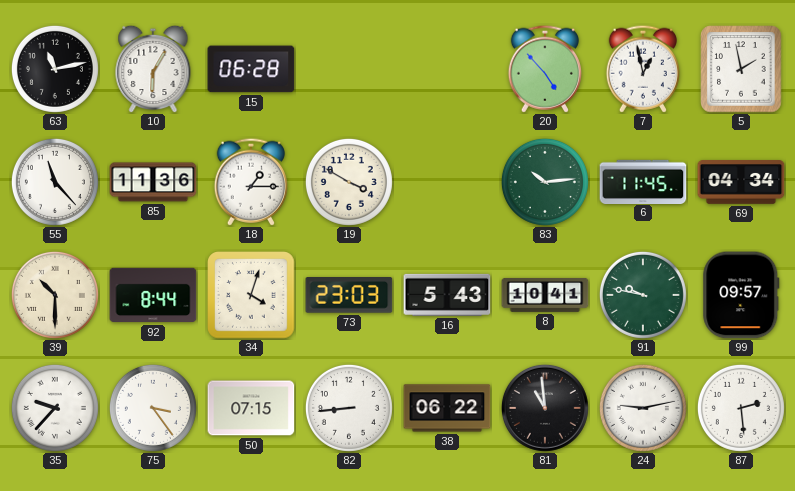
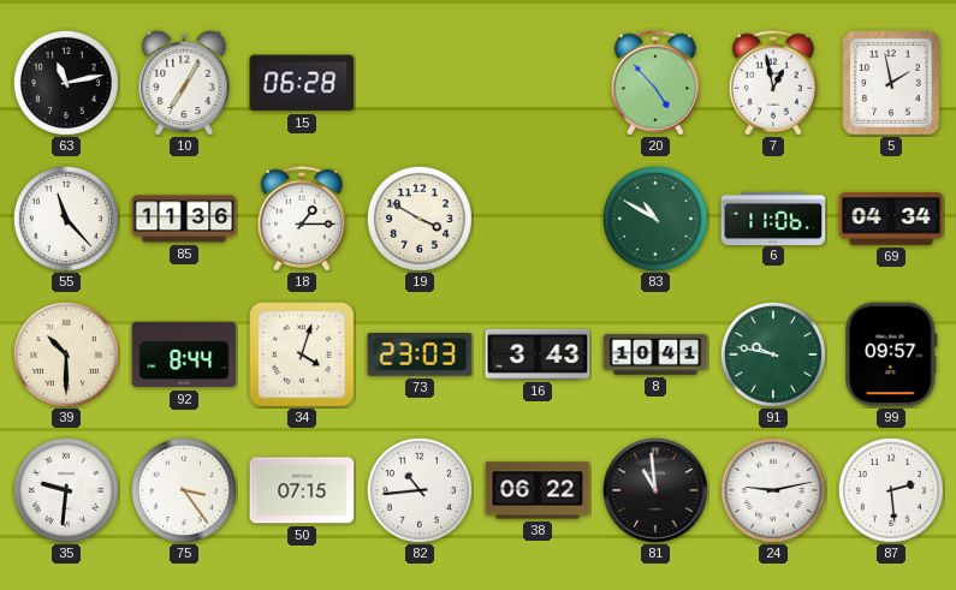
10: 6:05 -> 7:05
83: 10:14 -> 10:50
6: 11:45 -> 11:06
16: 5:43 -> 3:43
35: 9:37 -> 9:31
82: 8:44 -> 10:44
